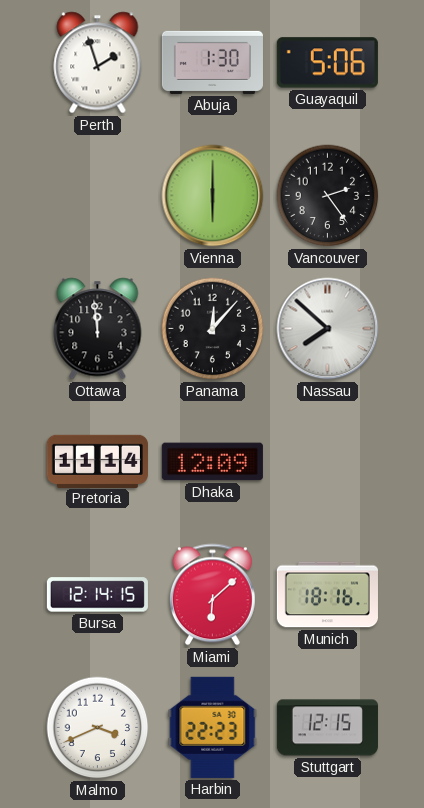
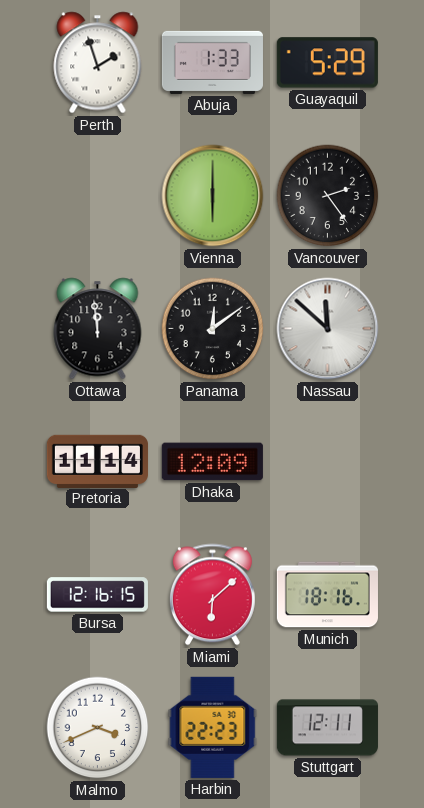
Abuja: 1:30 -> 1:33
Guayaquil: 5:06 -> 5:29
Panama: 12:07 -> 12:09
Nassau: 7:52 -> 11:52
Bursa: 12:14 -> 12:16
Stuttgart: 12:15 -> 12:11
